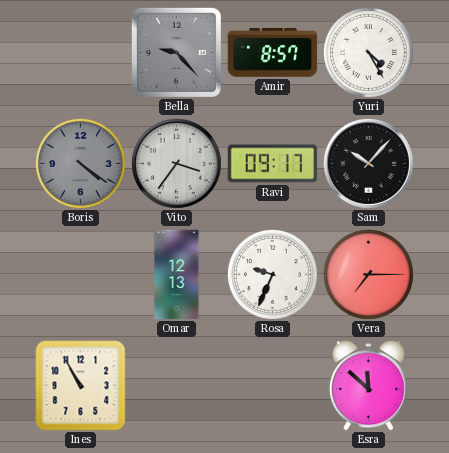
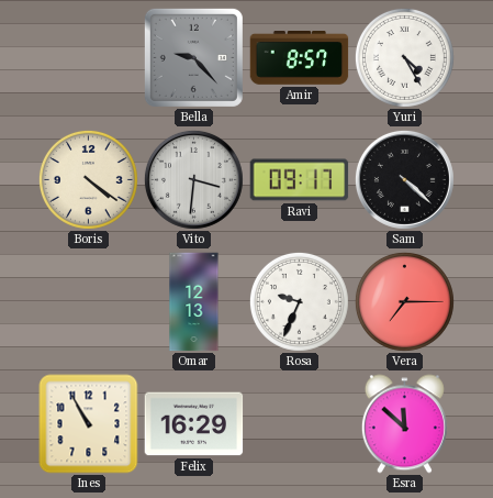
Boris dial: grey -> cream
Vito: 3:36 -> 3:31
Sam: 10:07 -> 4:22
Felix: none -> 16:29
